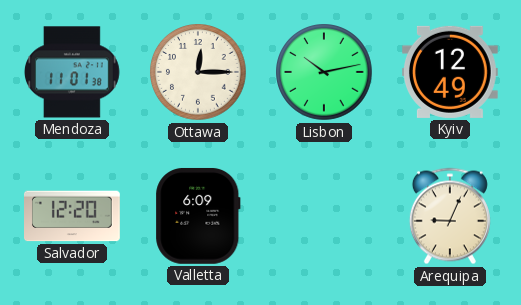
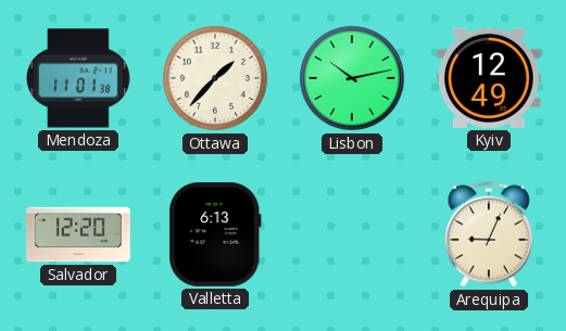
Ottawa: 12:15 -> 1:37
Valletta: 6:09 -> 6:13
